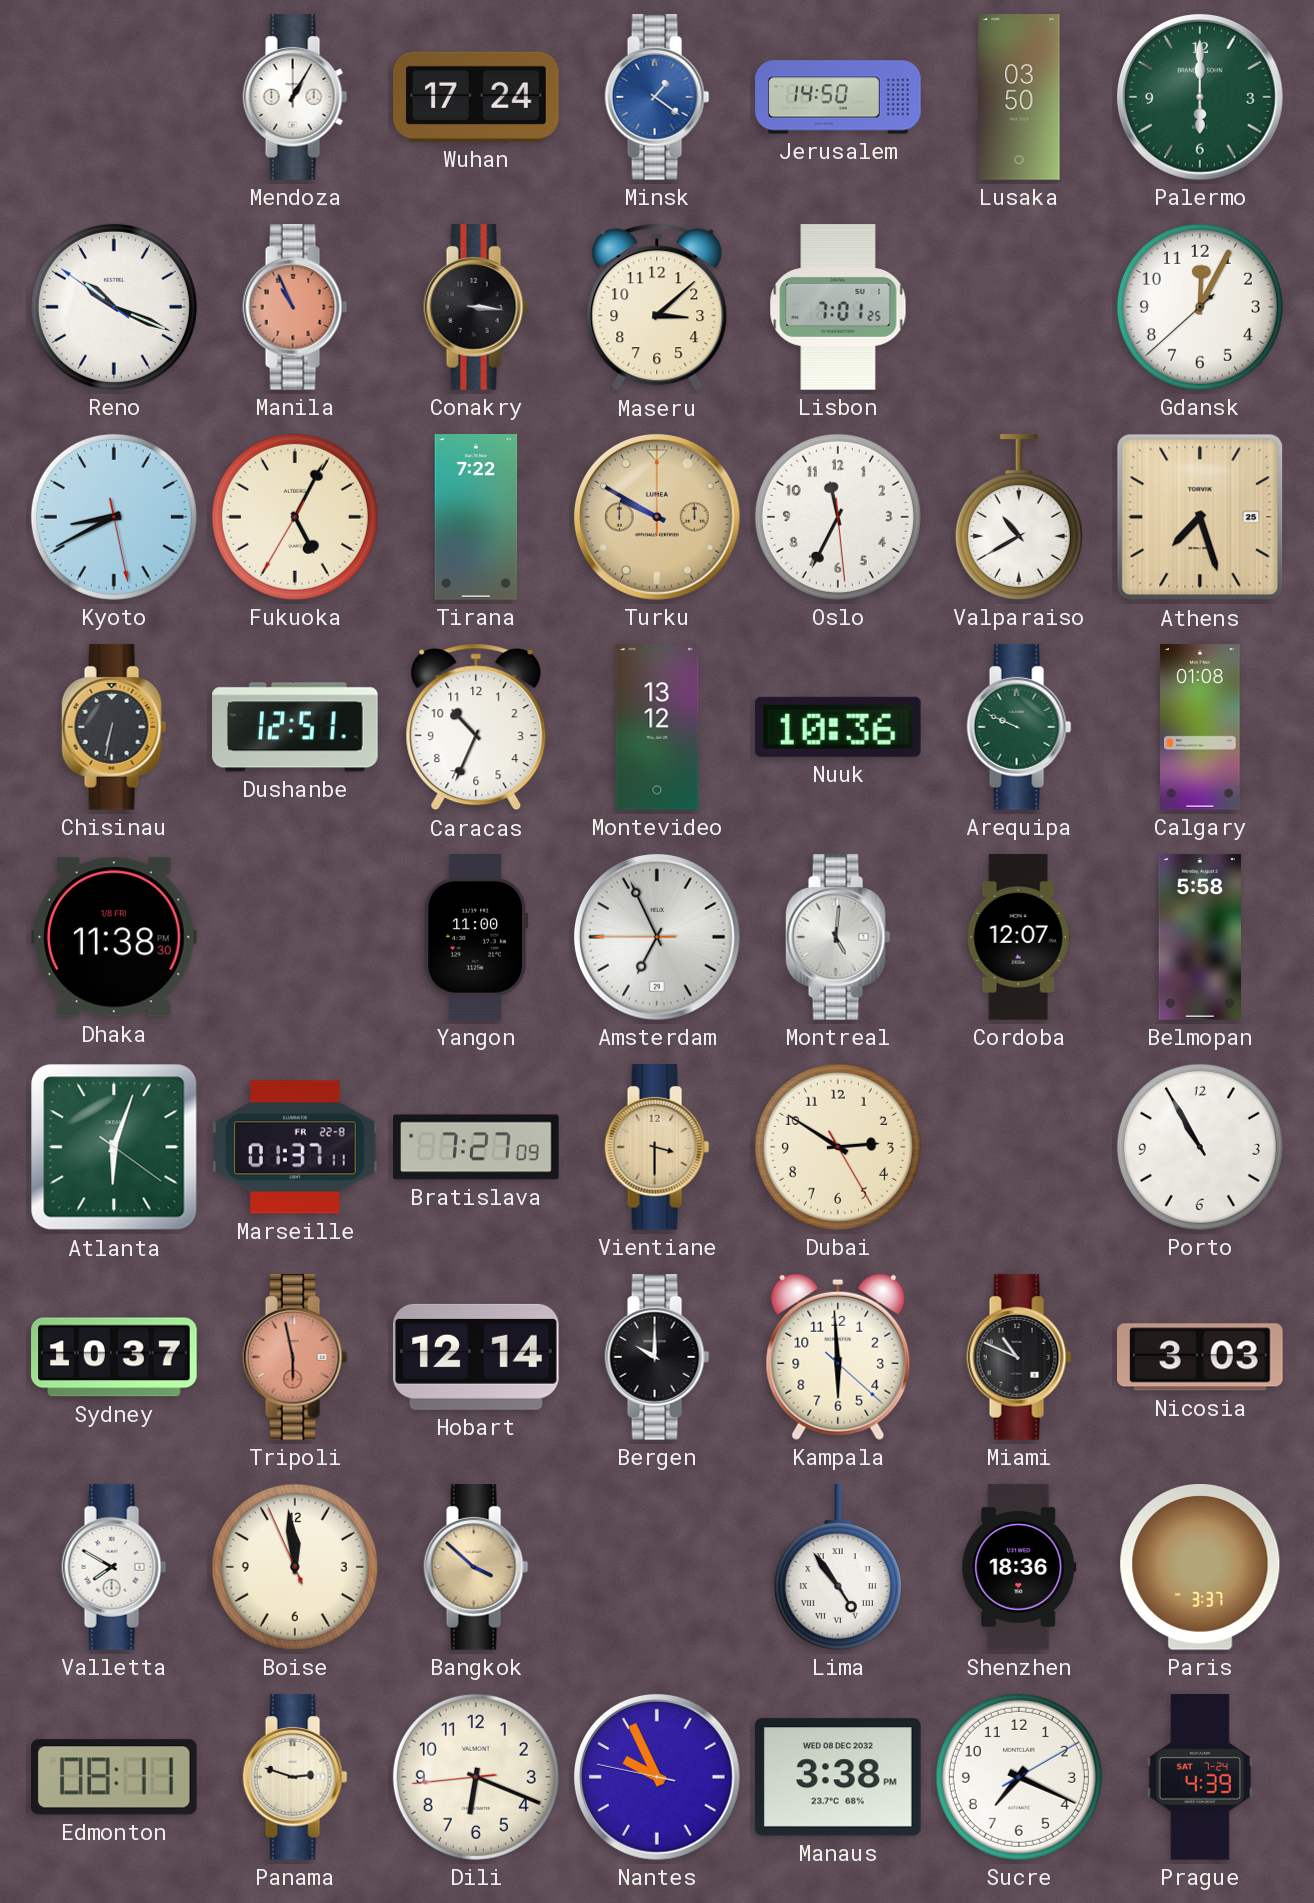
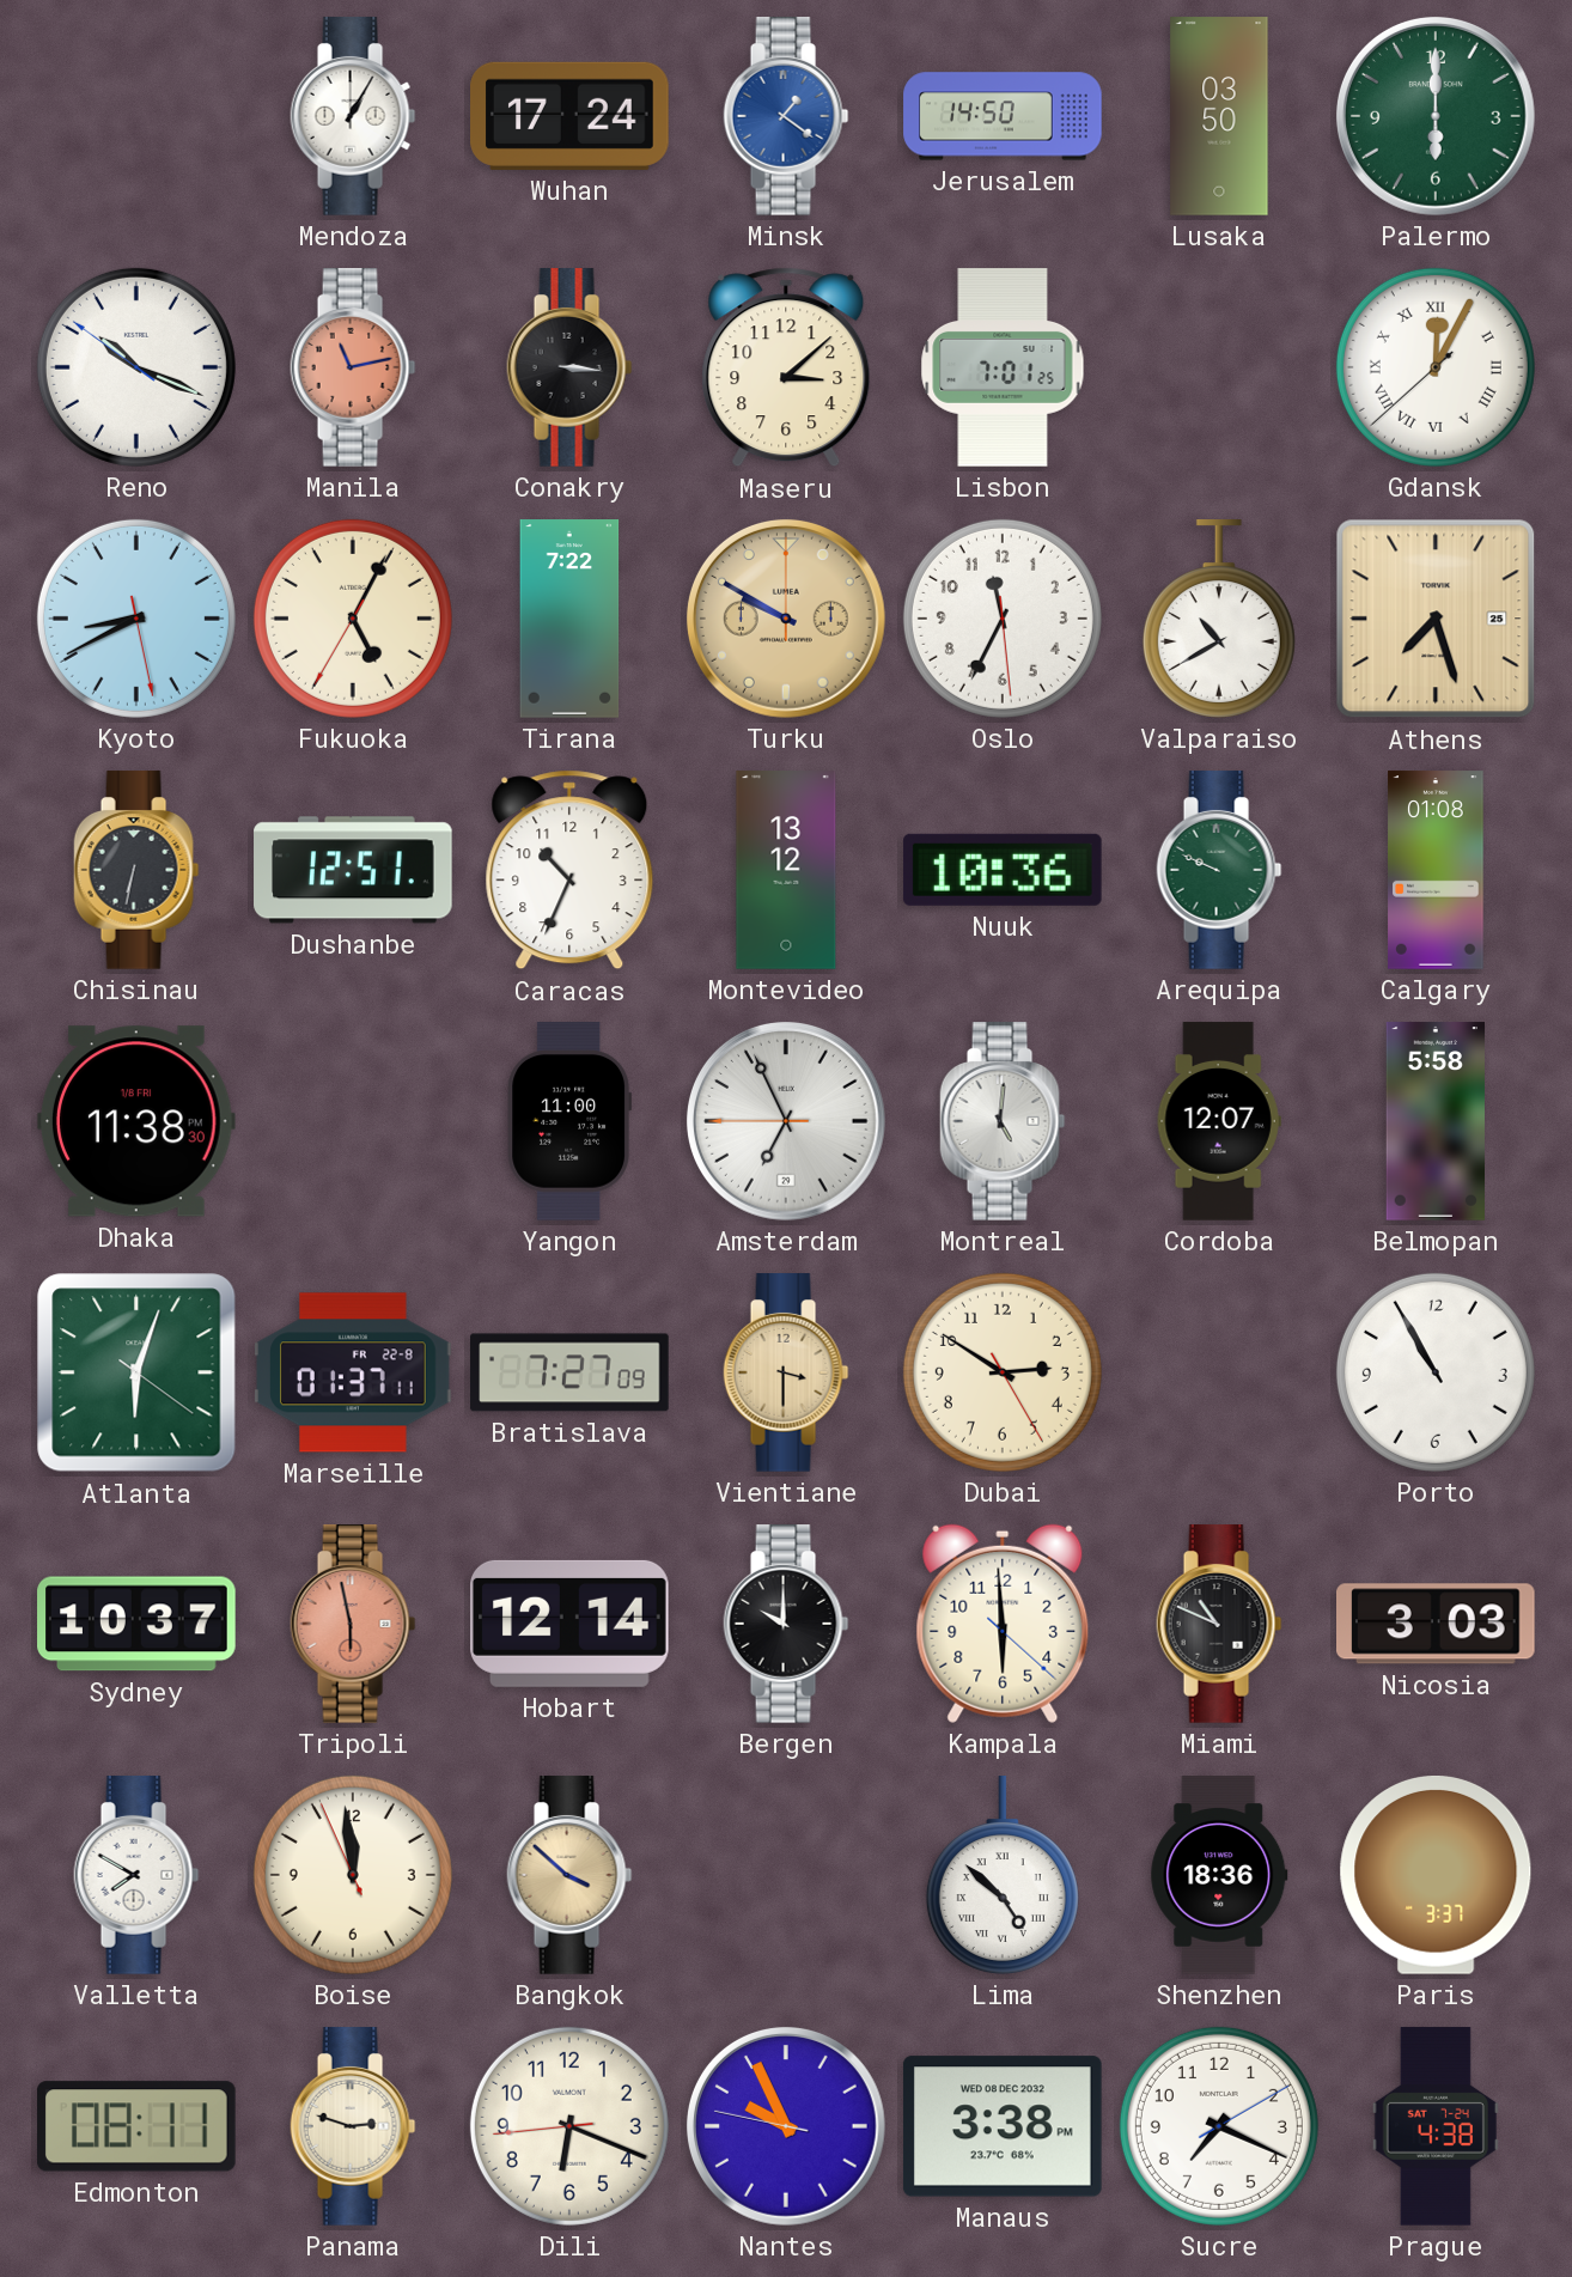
Manila: 10:56 -> 11:13
Gdansk numerals: Arabic -> Roman
Lima: 4:54 -> 4:52
Prague: 4:39 -> 4:38
